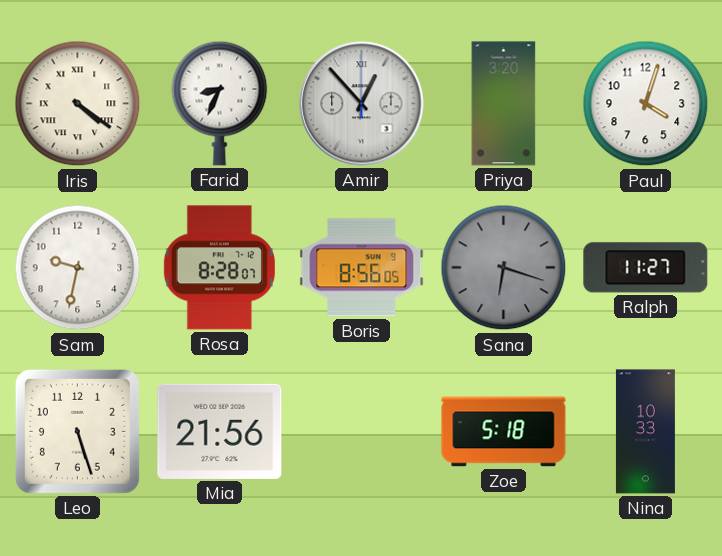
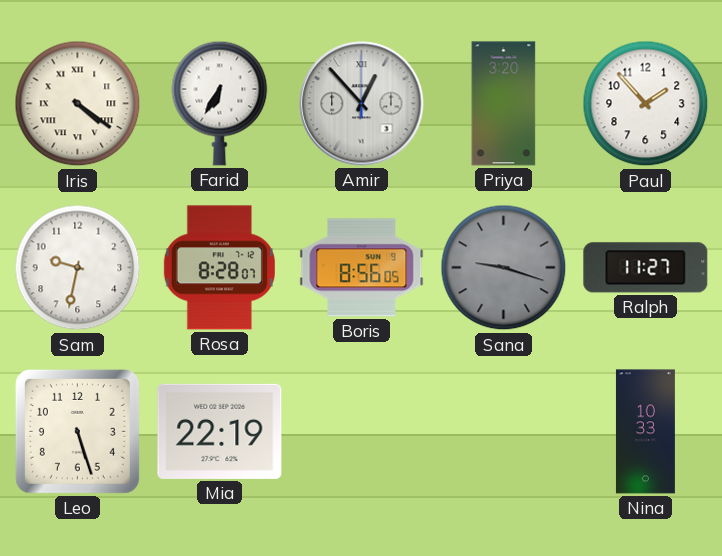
Farid: 8:34 -> 6:35
Paul: 4:03 -> 1:53
Sana: 6:18 -> 9:18
Mia: 21:56 -> 22:19
Zoe: 5:18 -> none
